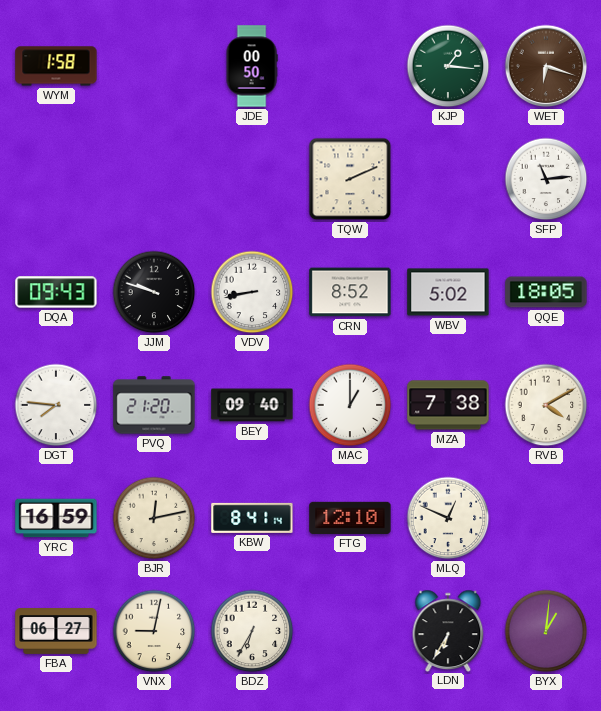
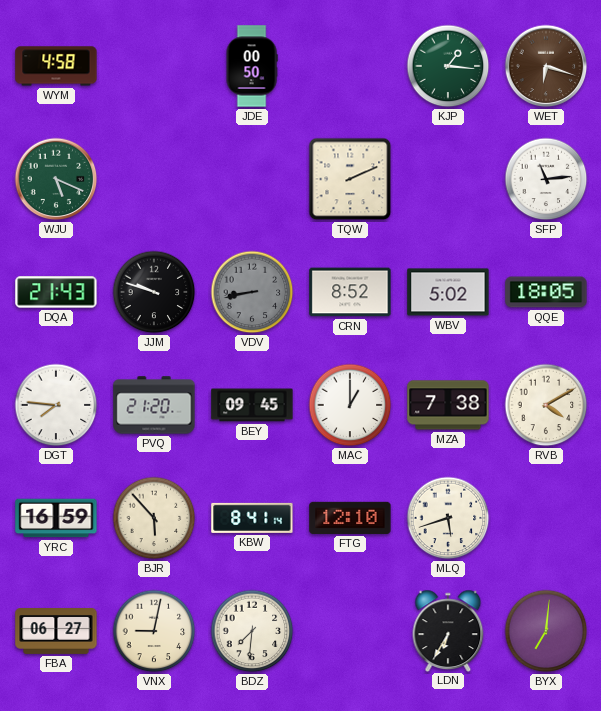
WYM: 1:58 -> 4:58
WJU: none -> 5:19
DQA: 09:43 -> 21:43
VDV dial: white -> grey
BEY: 09:40 -> 09:45
BJR: 12:13 -> 5:53
MLQ: 12:49 -> 5:42
BDZ: 6:35 -> 7:31
BYX: 1:01 -> 7:01
